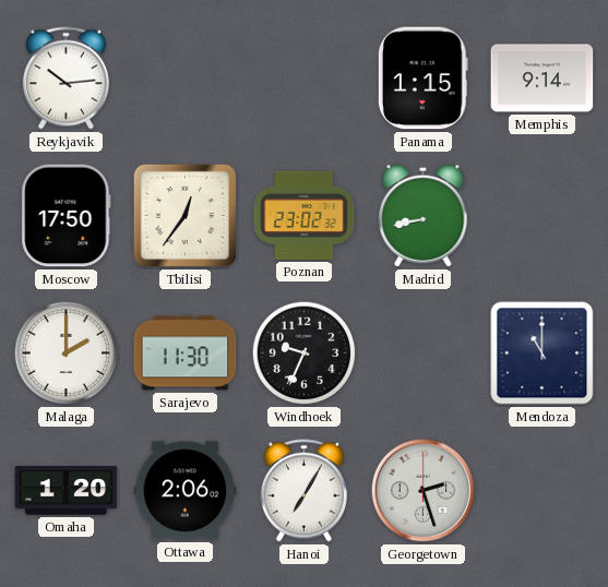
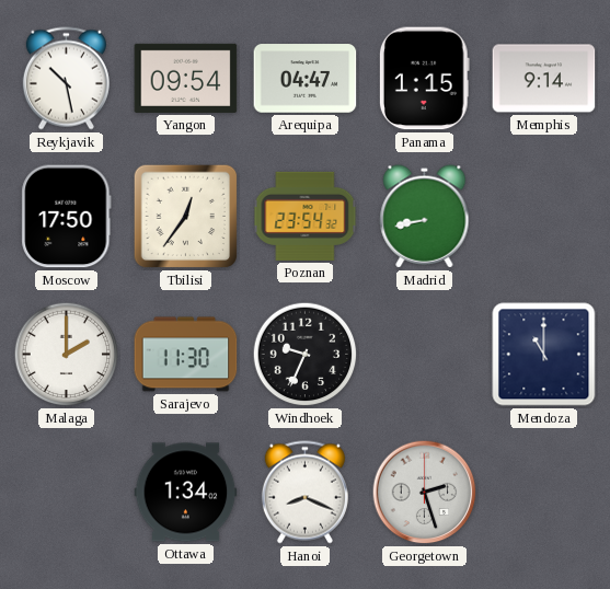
Reykjavik: 10:14 -> 10:28
Yangon: none -> 09:54
Arequipa: none -> 04:47
Poznan: 23:02 -> 23:54
Omaha: 1:20 -> none
Ottawa: 2:06 -> 1:34
Hanoi: 7:05 -> 8:19
